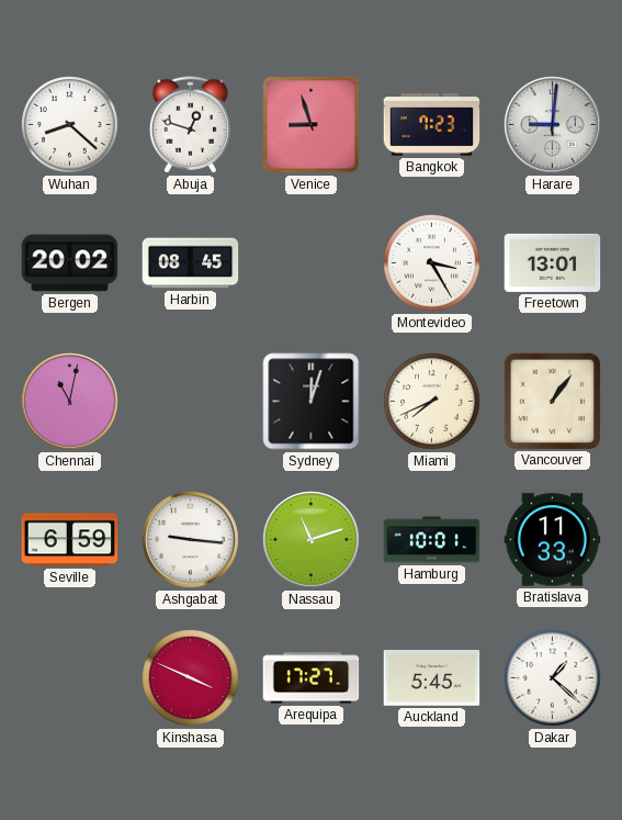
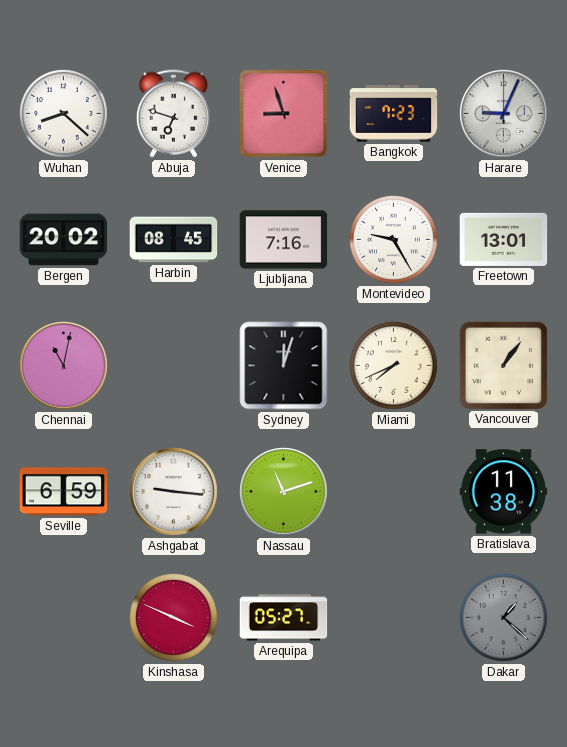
Abuja: 12:48 -> 6:48
Harare: 9:01 -> 9:04
Ljubljana: none -> 7:16
Montevideo: 3:25 -> 9:25
Hamburg: 10:01 -> none
Bratislava: 11:33 -> 11:38
Arequipa: 17:27 -> 05:27
Auckland: 5:45 -> none
Dakar dial: white -> grey
